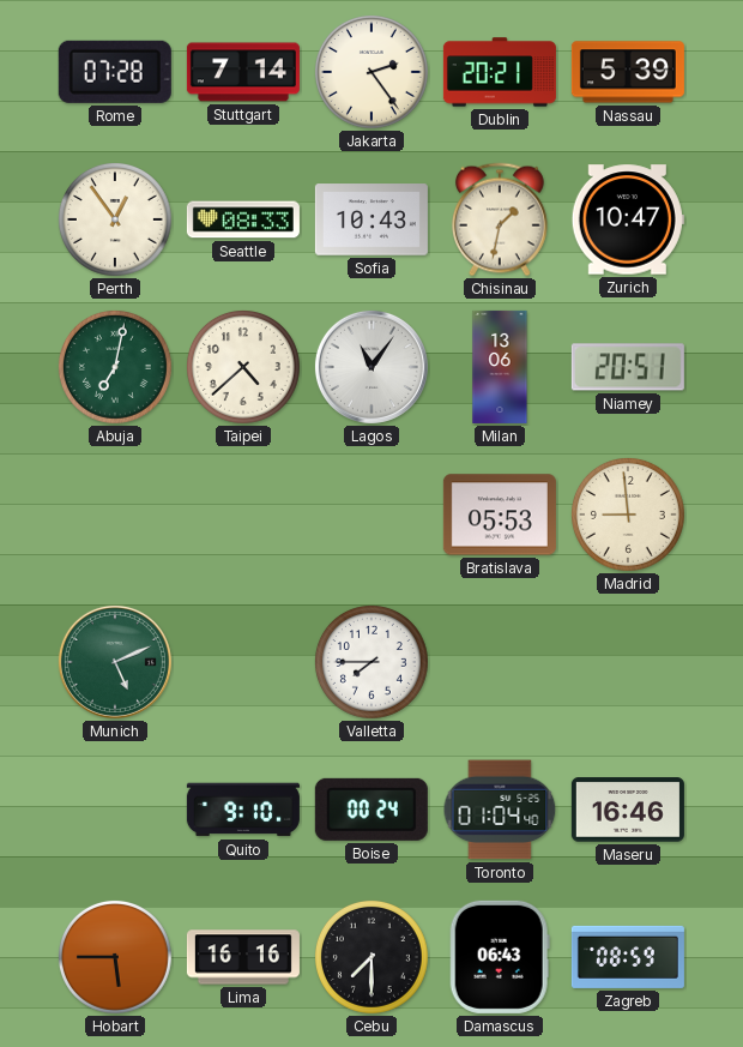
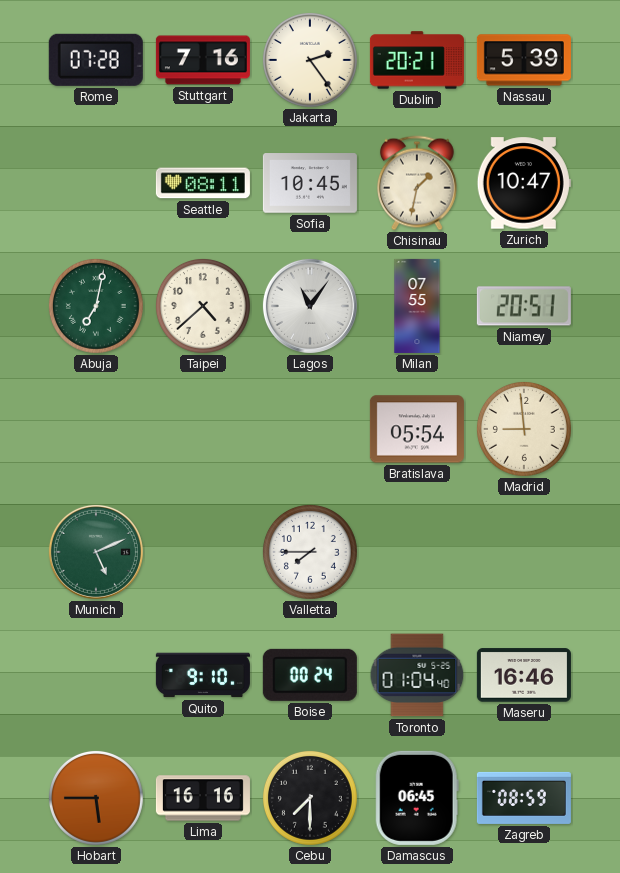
Stuttgart: 7:14 -> 7:16
Perth: 12:54 -> none
Seattle: 08:33 -> 08:11
Sofia: 10:43 -> 10:45
Milan: 13:06 -> 07:55
Bratislava: 05:53 -> 05:54
Damascus: 06:43 -> 06:45
